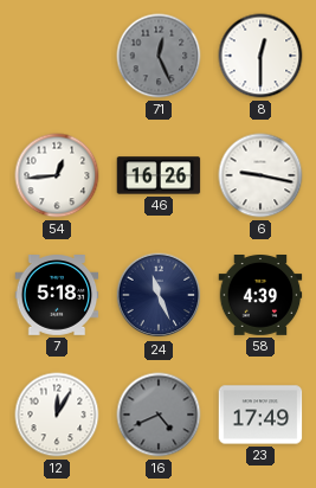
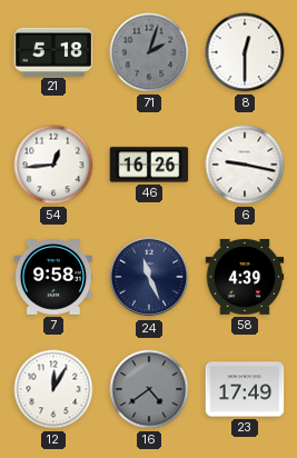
21: none -> 5:18
71: 12:26 -> 2:03
7: 5:18 -> 9:58
16: 4:41 -> 4:39
